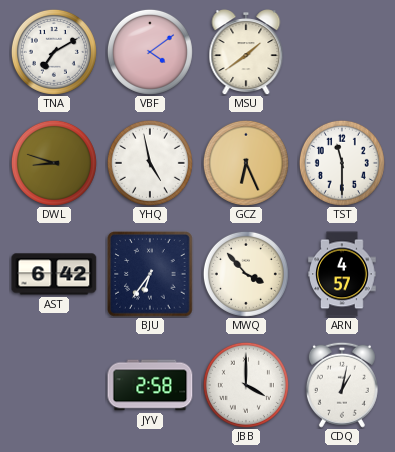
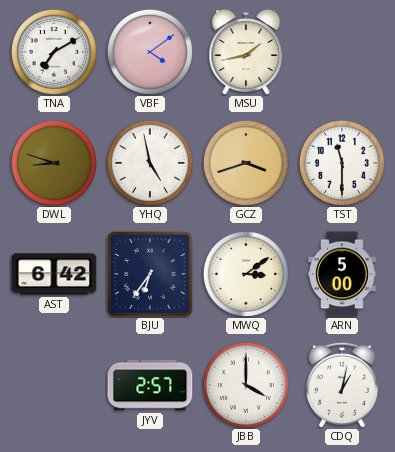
MSU: 1:39 -> 1:43
GCZ: 6:26 -> 3:42
MWQ: 3:53 -> 3:09
ARN: 4:57 -> 5:00
JYV: 2:58 -> 2:57
